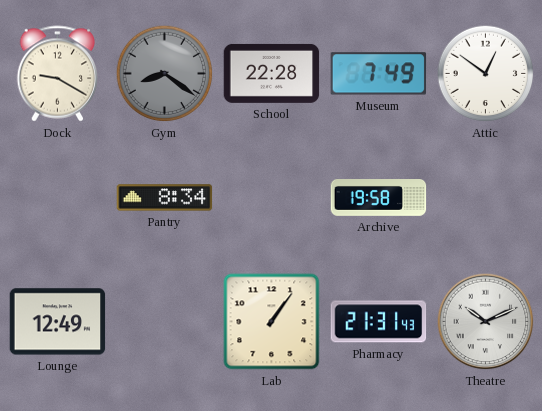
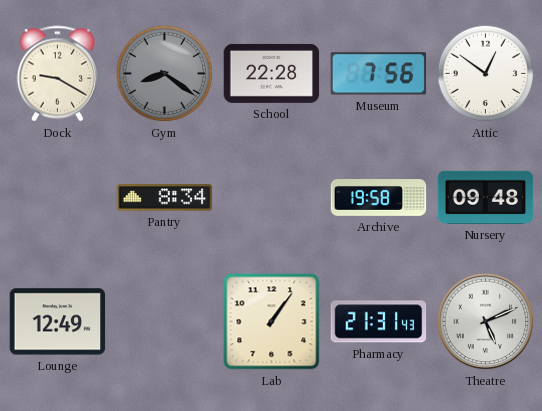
Museum: 7:49 -> 7:56
Nursery: none -> 09:48
Theatre: 10:11 -> 5:11
